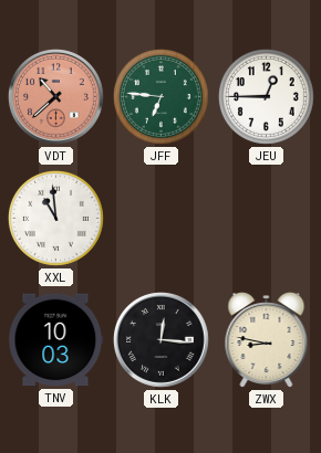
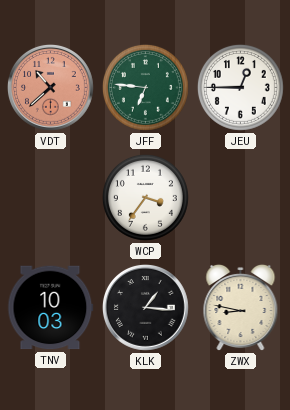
XXL: 10:59 -> none
WCP: none -> 3:36
KLK: 12:16 -> 1:16
